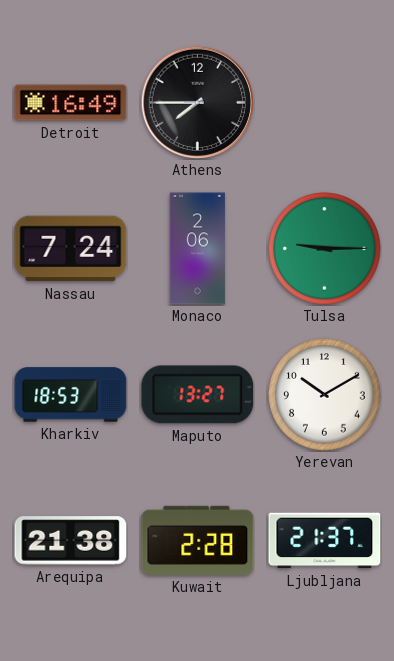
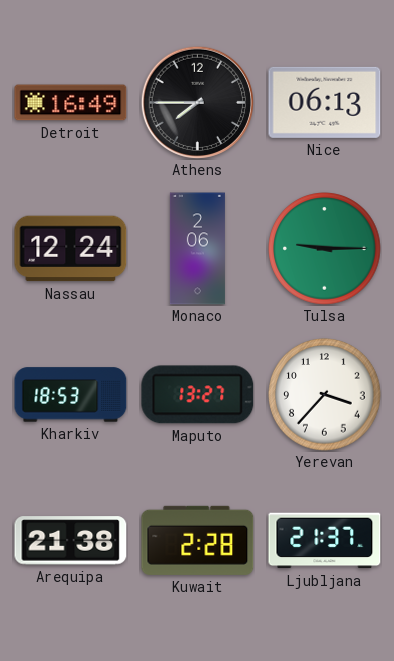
Nice: none -> 06:13
Nassau: 7:24 -> 12:24
Yerevan: 10:10 -> 3:37
